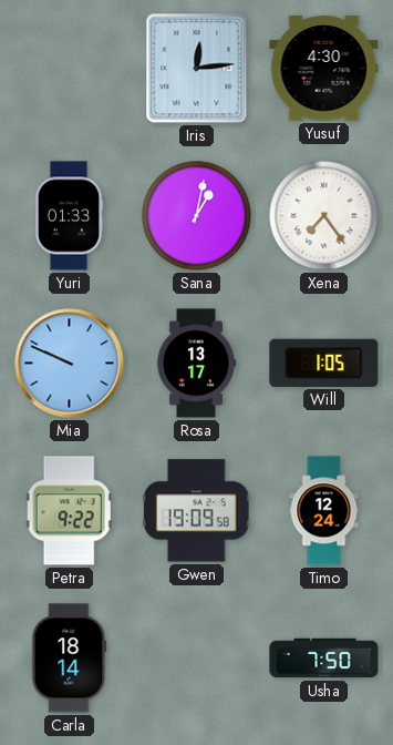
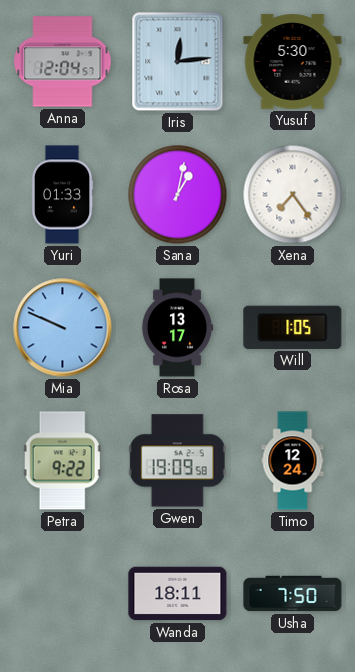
Anna: none -> 12:04
Yusuf: 4:30 -> 5:30
Carla: 18:14 -> none
Wanda: none -> 18:11
